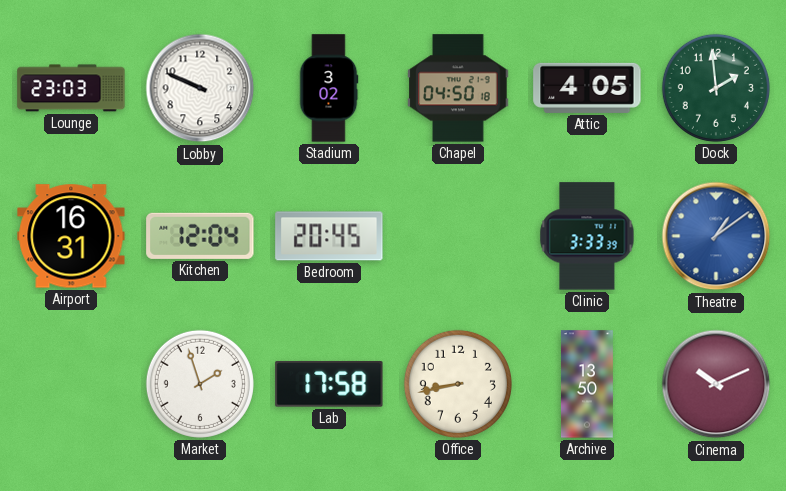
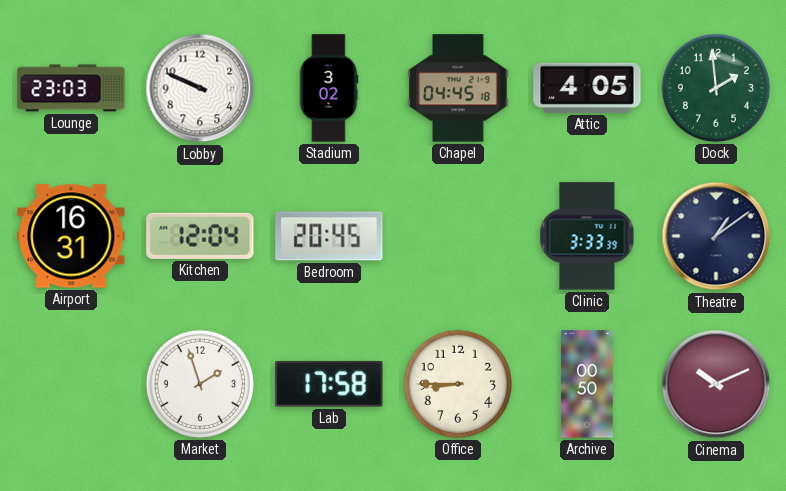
Chapel: 04:50 -> 04:45
Theatre dial: blue -> navy
Office: 8:43 -> 8:45
Archive: 13:50 -> 00:50
